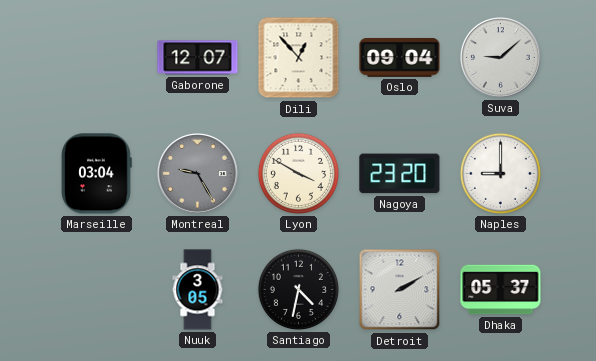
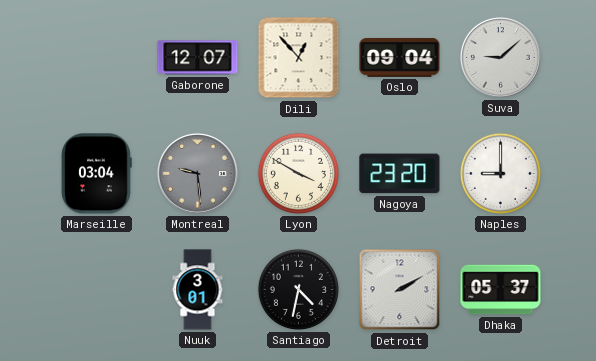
Montreal: 9:25 -> 9:29
Nuuk: 3:05 -> 3:01
